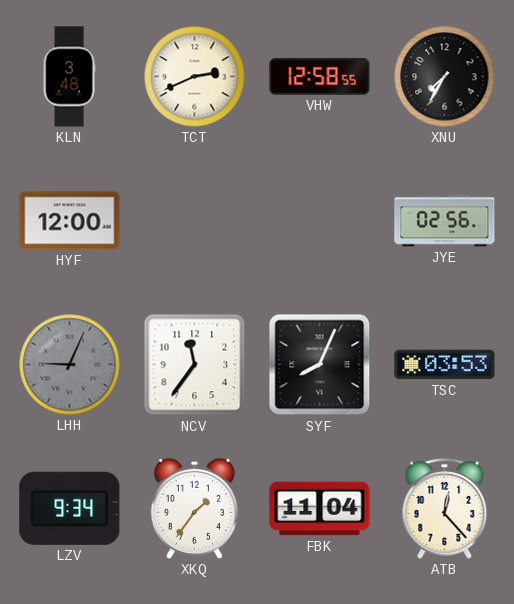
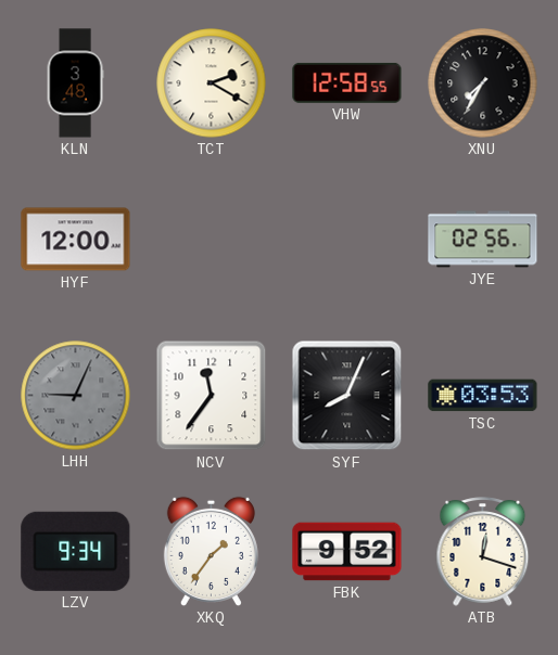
TCT: 2:41 -> 2:20
FBK: 11:04 -> 9:52
ATB: 12:23 -> 12:18
